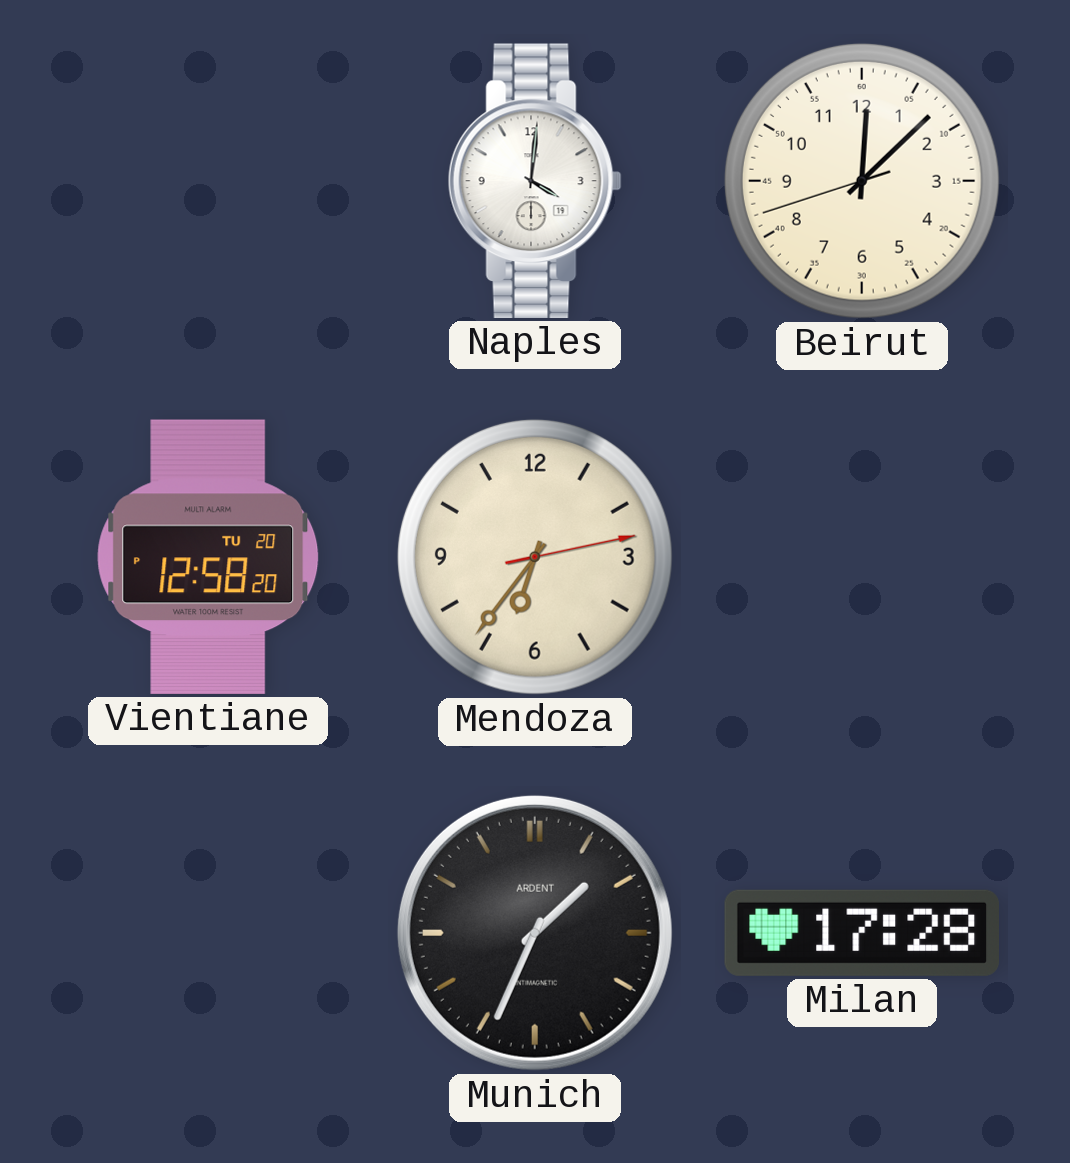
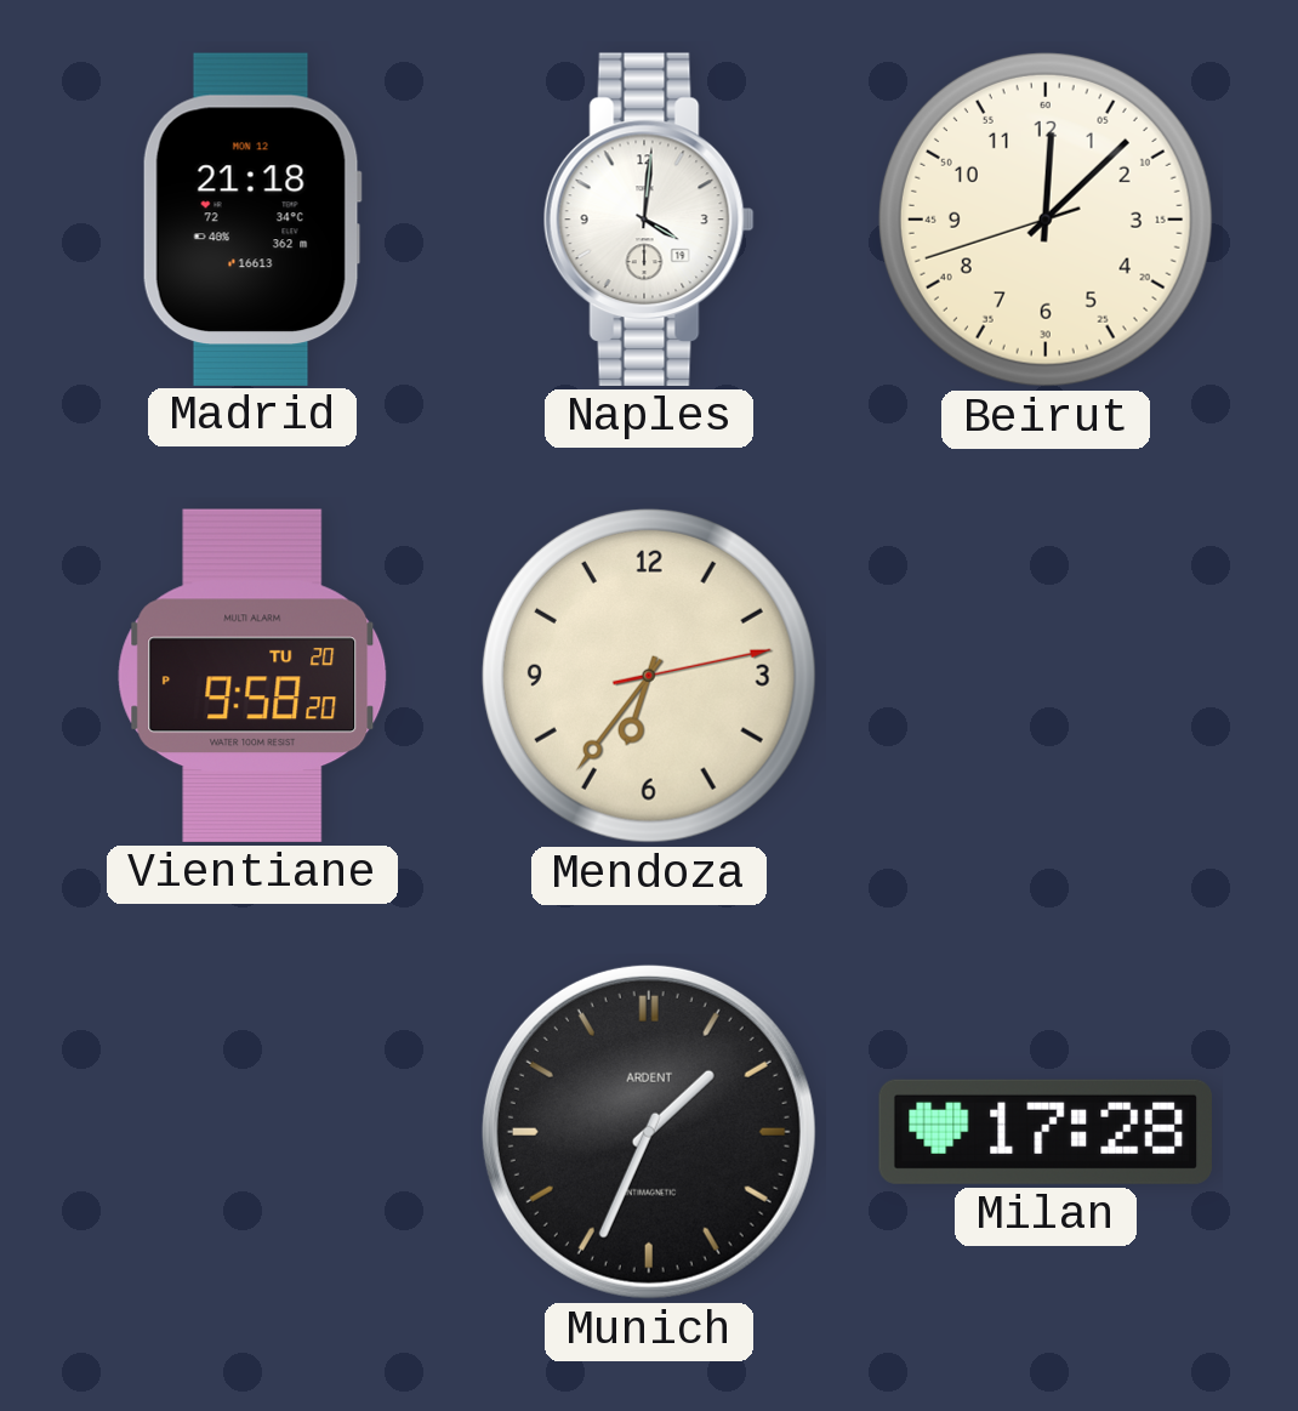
Madrid: none -> 21:18
Vientiane: 12:58 -> 9:58
